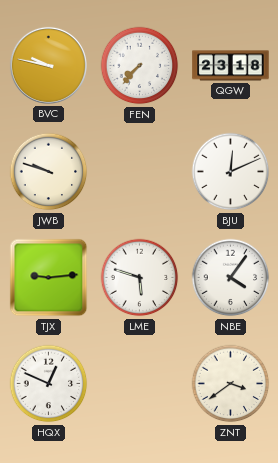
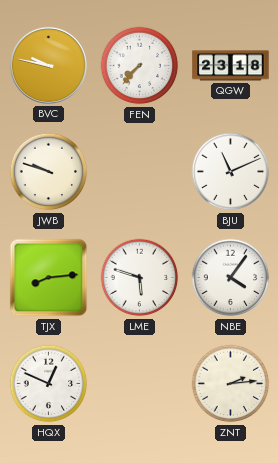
BJU: 12:11 -> 11:11
TJX: 9:14 -> 8:14
ZNT: 3:39 -> 2:14
